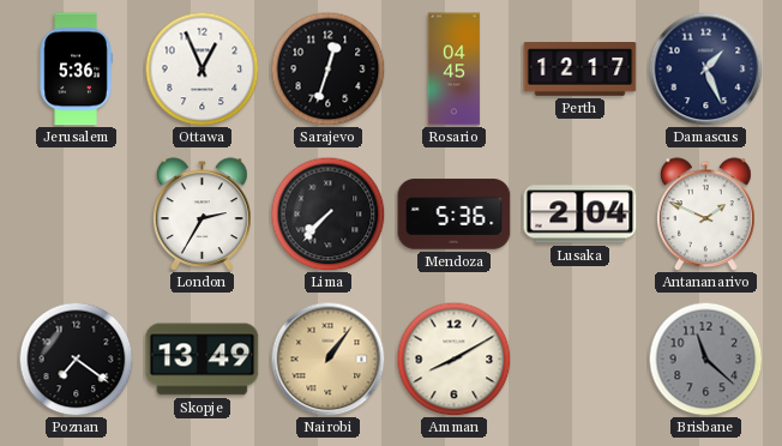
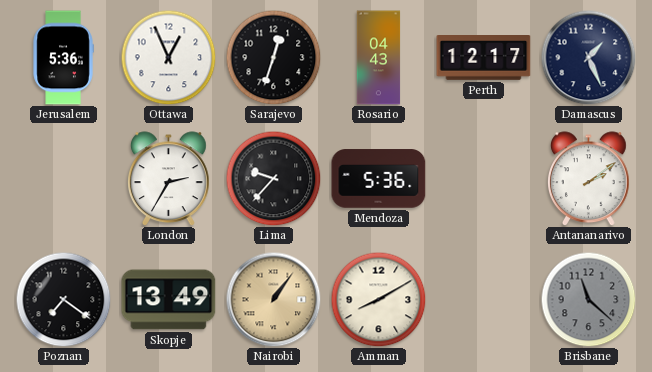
Rosario: 04:45 -> 04:43
Lima: 7:37 -> 9:37
Lusaka: 2:04 -> none
Antananarivo: 1:49 -> 2:09
